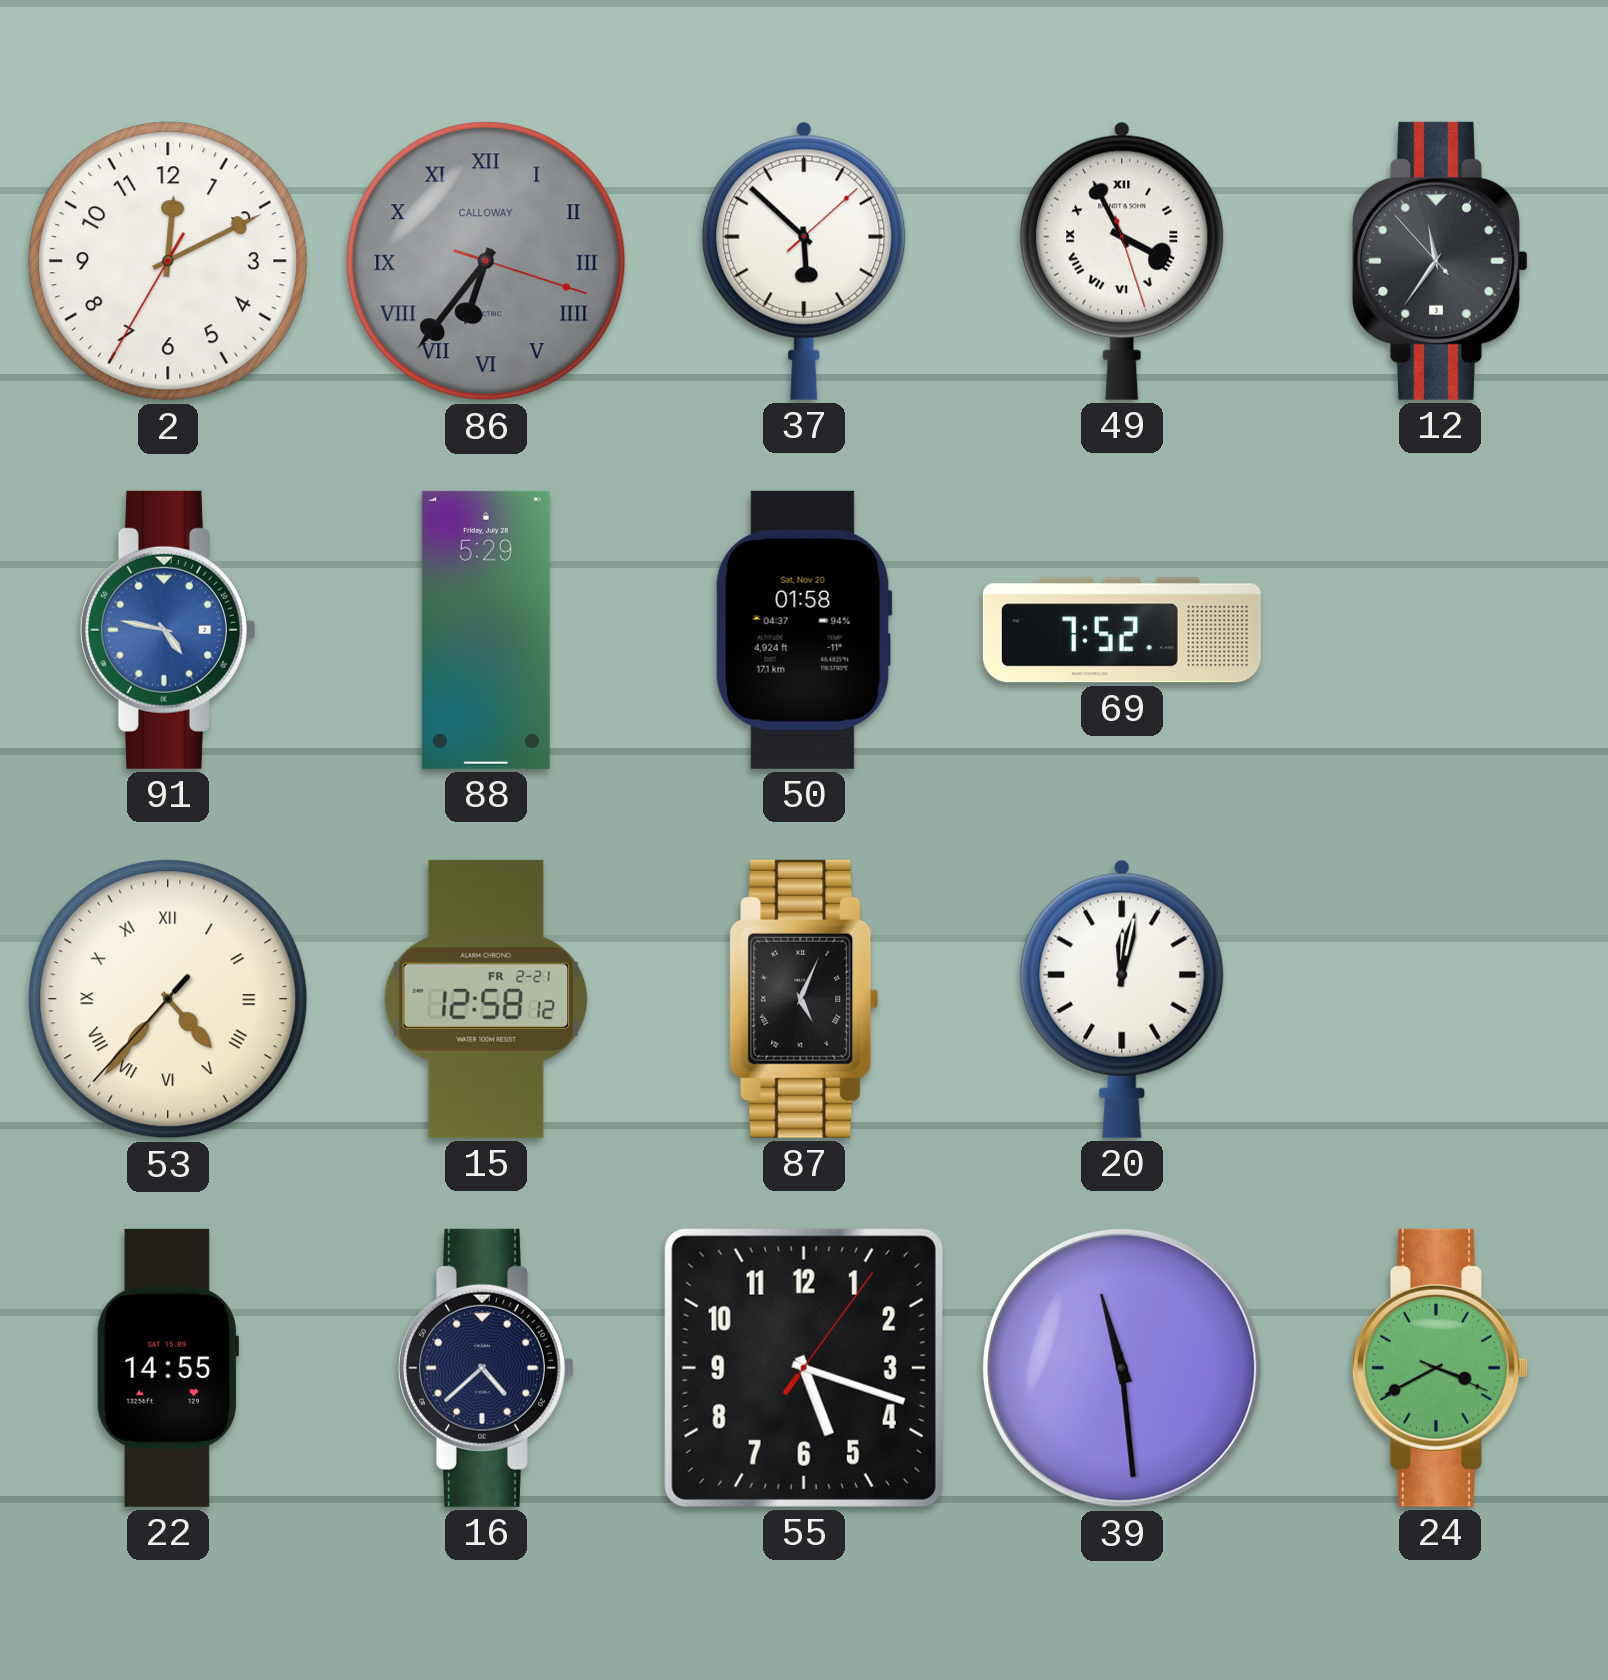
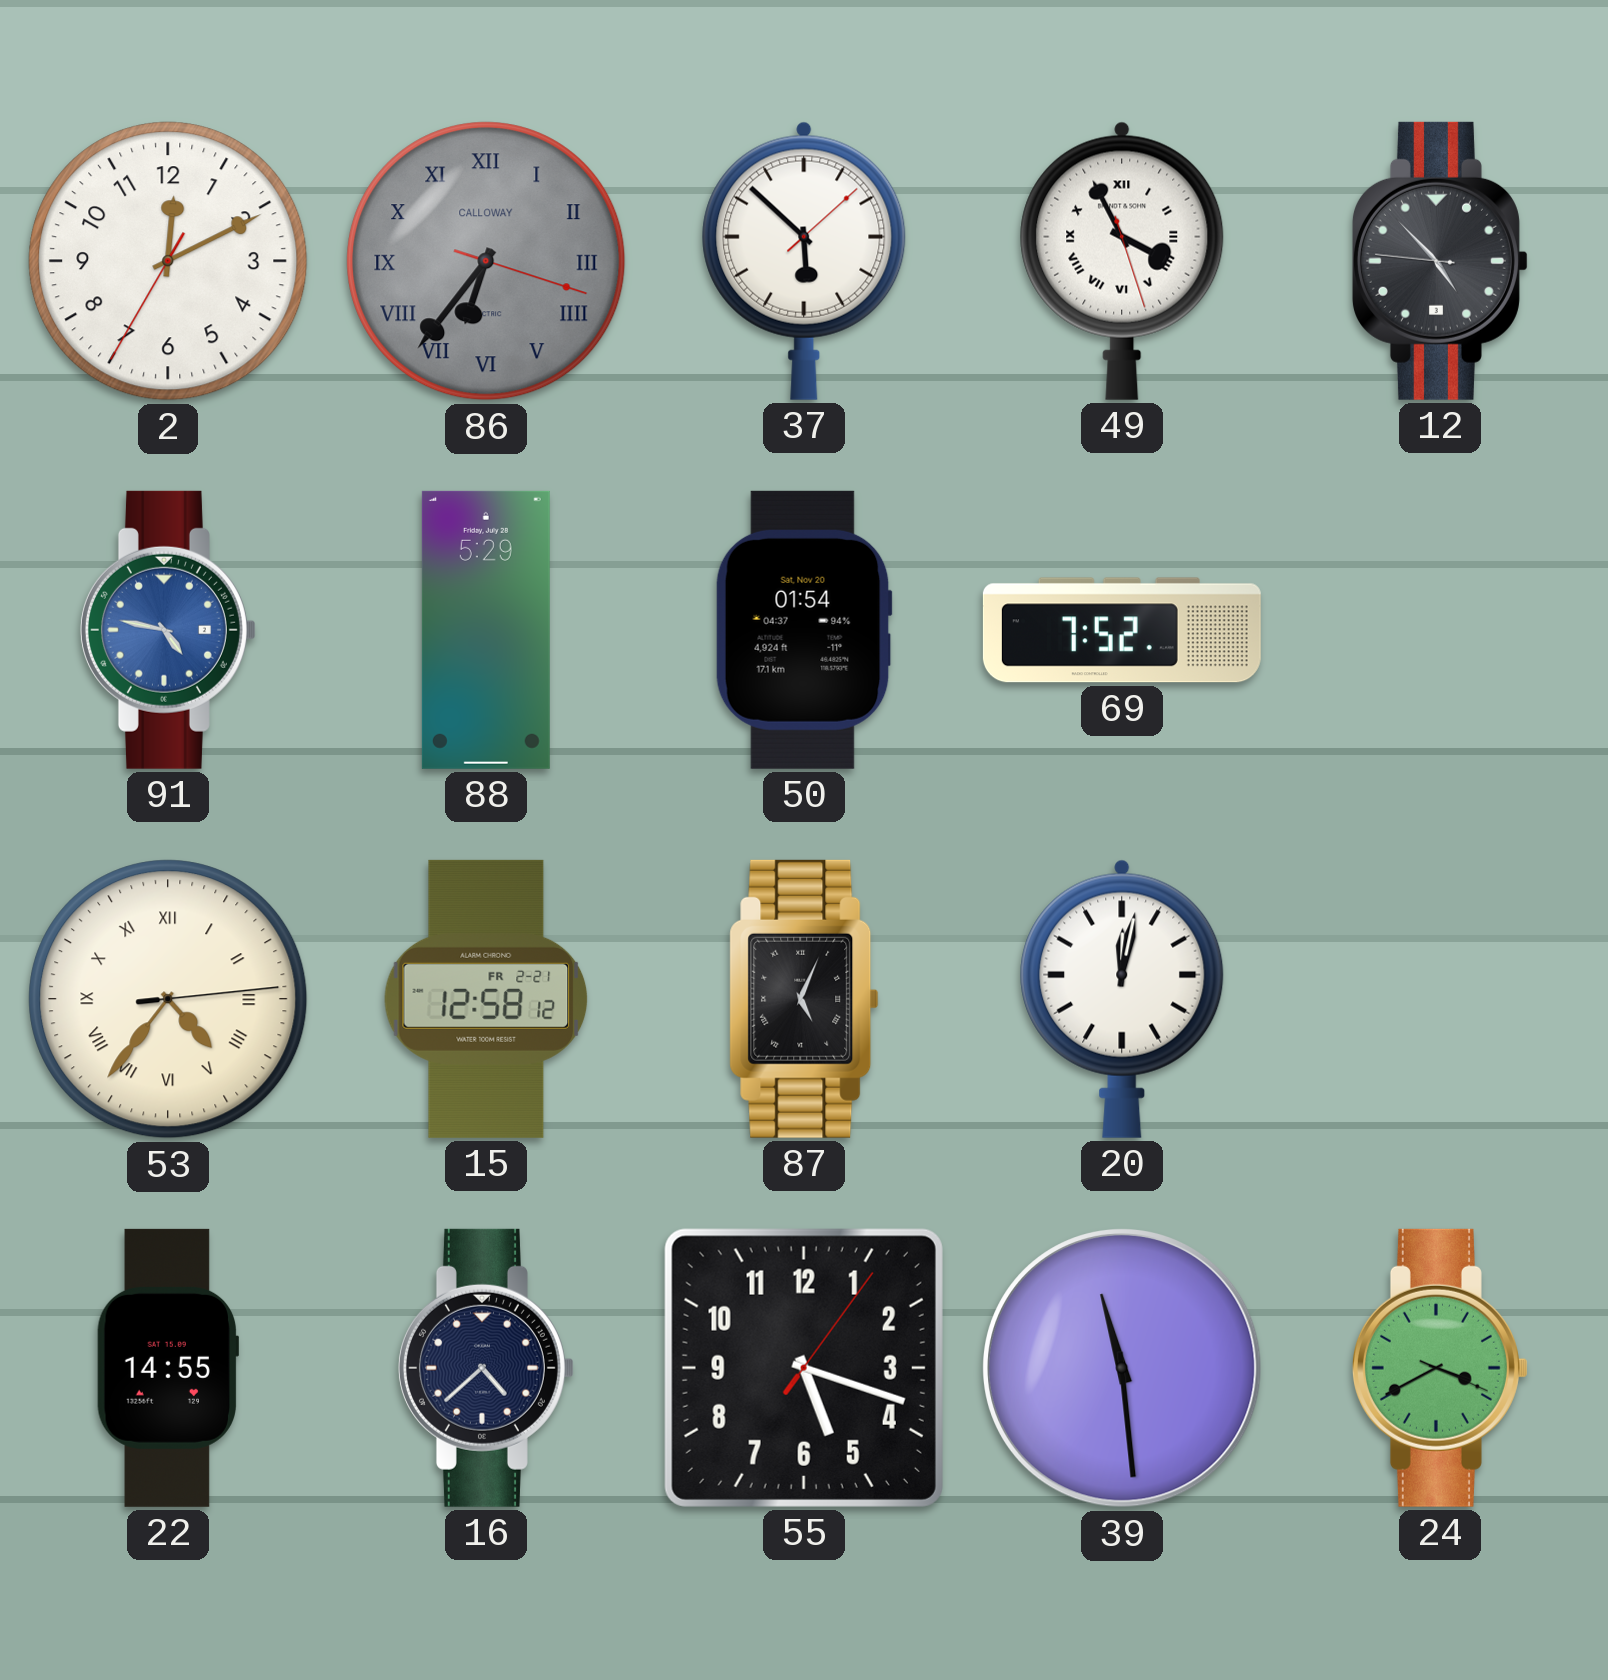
12: 11:35 -> 4:52
50: 01:58 -> 01:54
53: 4:36:37 -> 4:36:14
